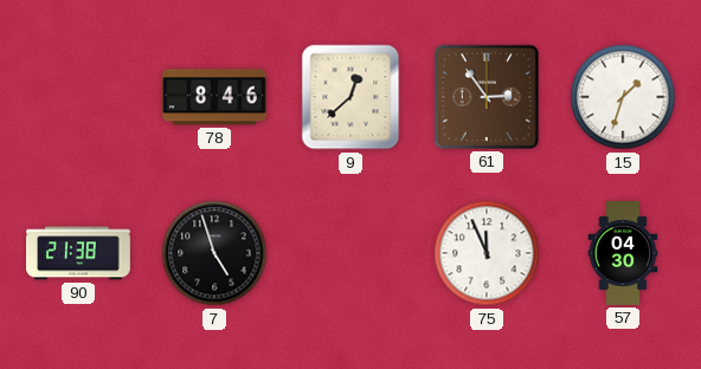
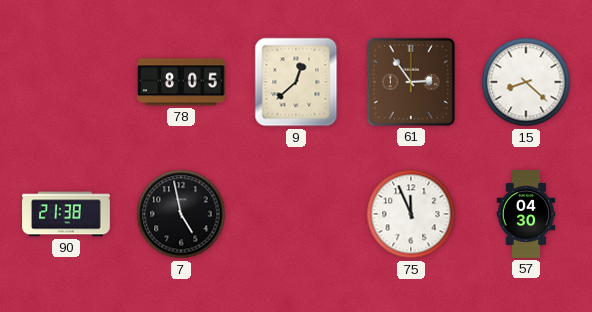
78: 8:46 -> 8:05
15: 1:33 -> 8:22
7: 4:57 -> 4:58
